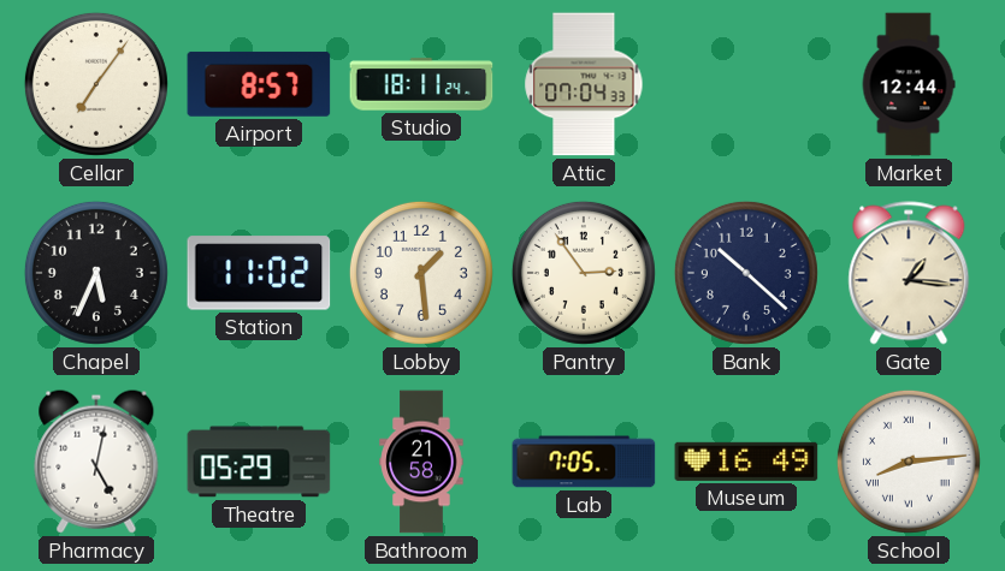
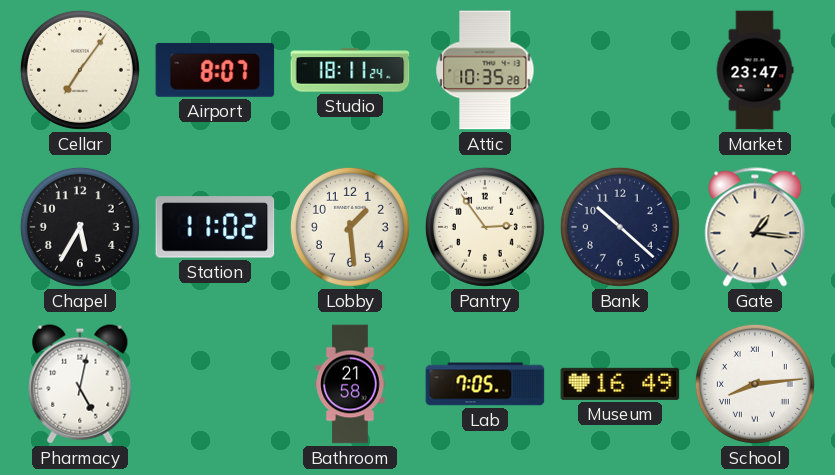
Airport: 8:57 -> 8:07
Attic: 07:04 -> 10:35
Market: 12:44 -> 23:47
Chapel: 5:34 -> 5:35
Theatre: 05:29 -> none
